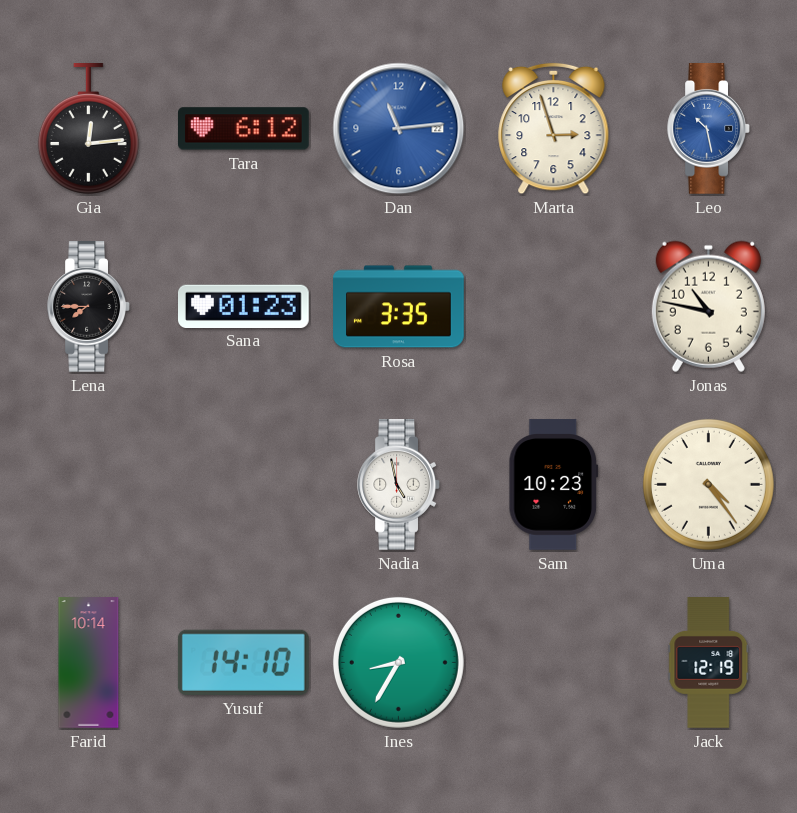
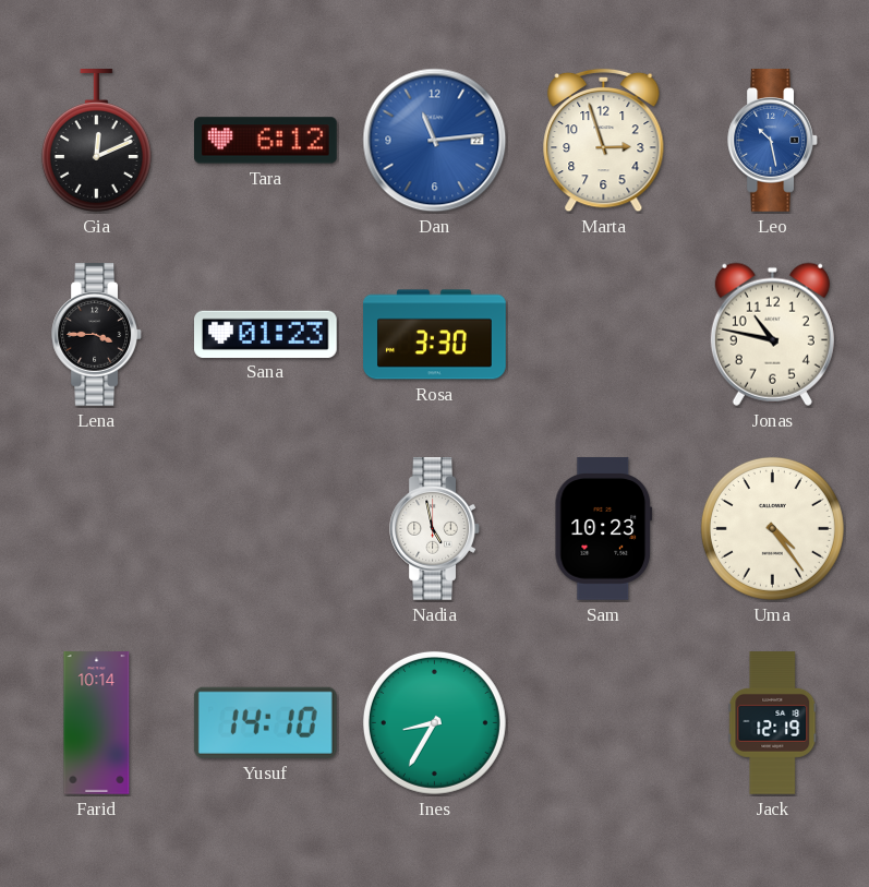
Gia: 12:14 -> 12:11
Lena: 7:45 -> 3:45
Rosa: 3:35 -> 3:30
